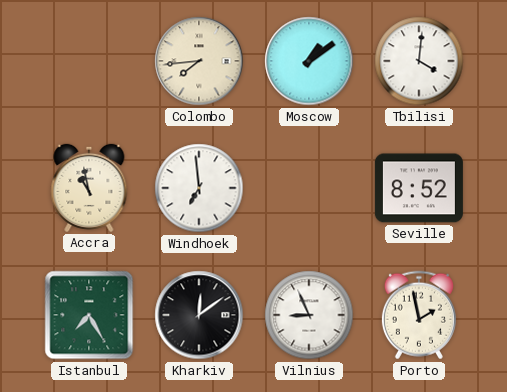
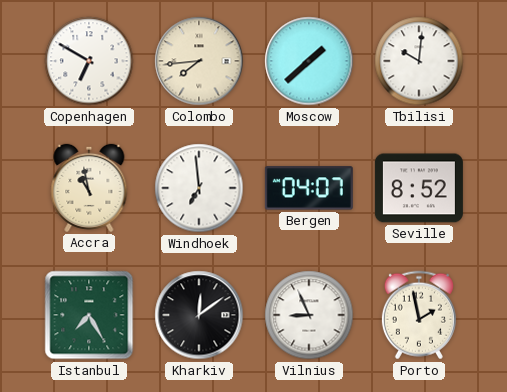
Copenhagen: none -> 6:50
Moscow: 1:09 -> 1:38
Tbilisi: 4:01 -> 10:01
Bergen: none -> 04:07
